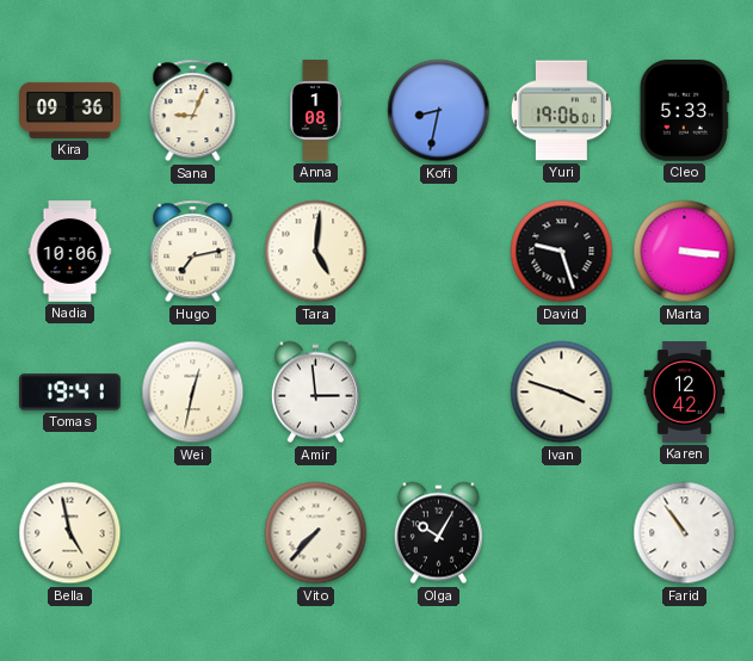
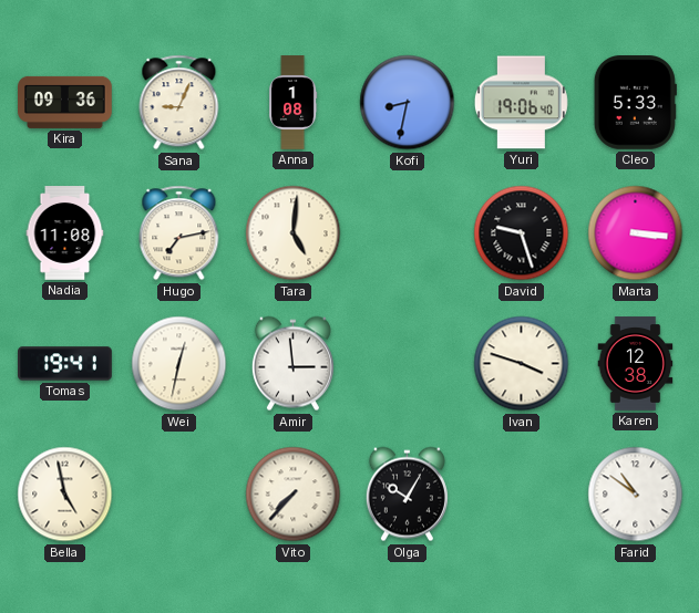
Yuri: 19:06:01 -> 19:06:40
Nadia: 10:06 -> 11:08
Karen: 12:42 -> 12:38
Farid: 10:54 -> 10:51
